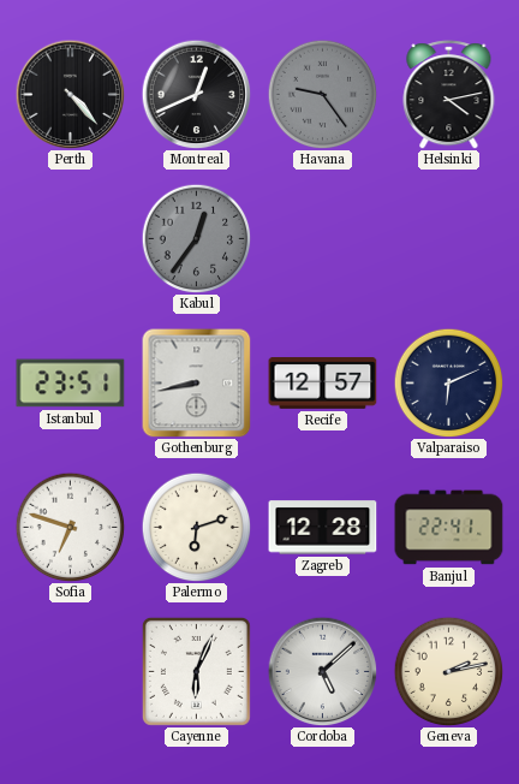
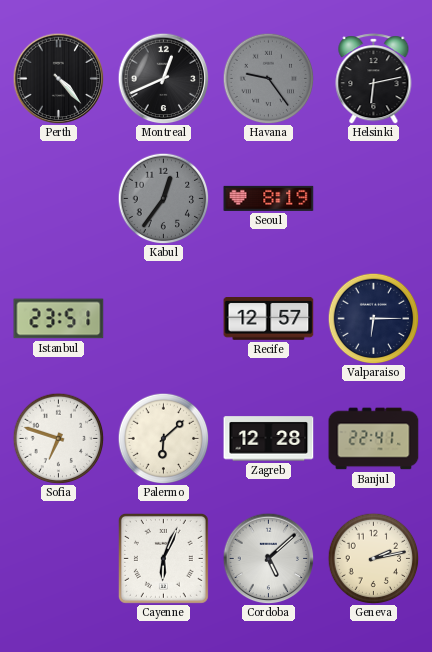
Helsinki: 4:13 -> 6:13
Seoul: none -> 8:19
Gothenburg: 8:43 -> none
Valparaiso: 6:11 -> 6:15
Palermo: 6:12 -> 6:08
